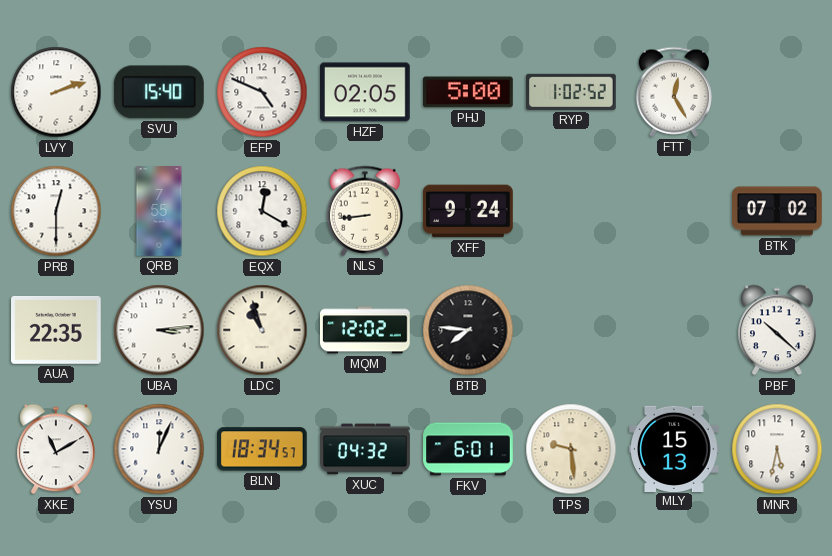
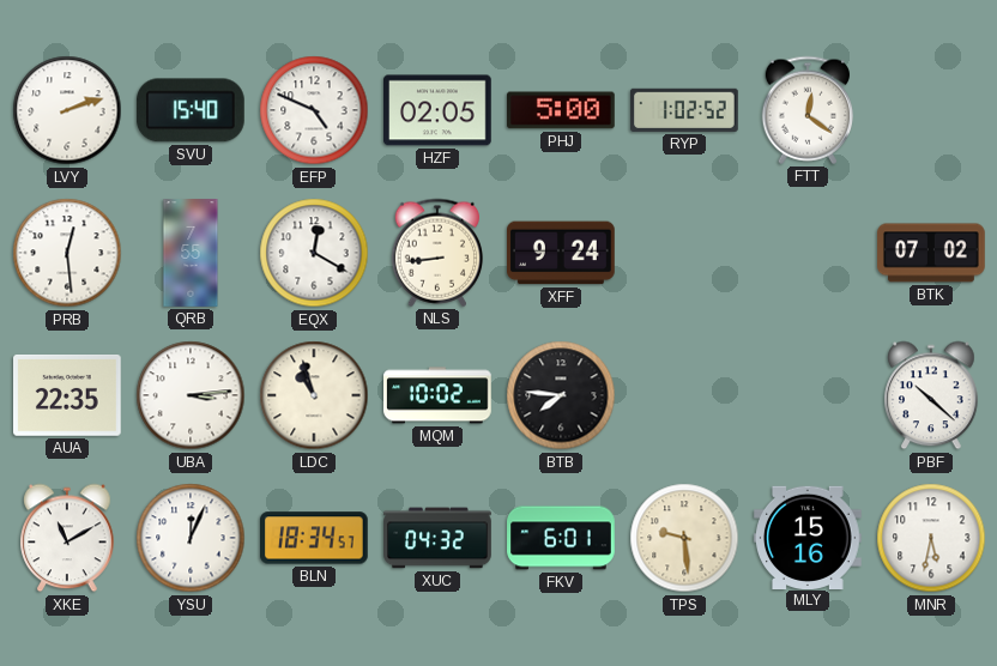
FTT: 12:25 -> 12:21
PRB: 12:30 -> 12:29
MQM: 12:02 -> 10:02
MLY: 15:13 -> 15:16
